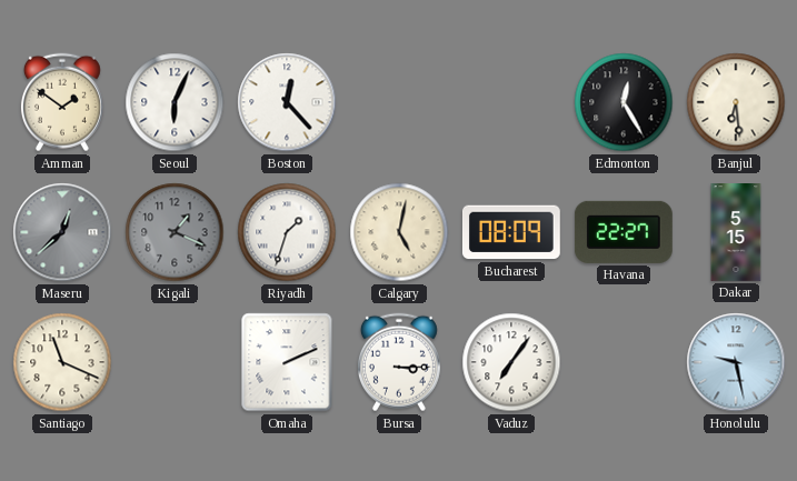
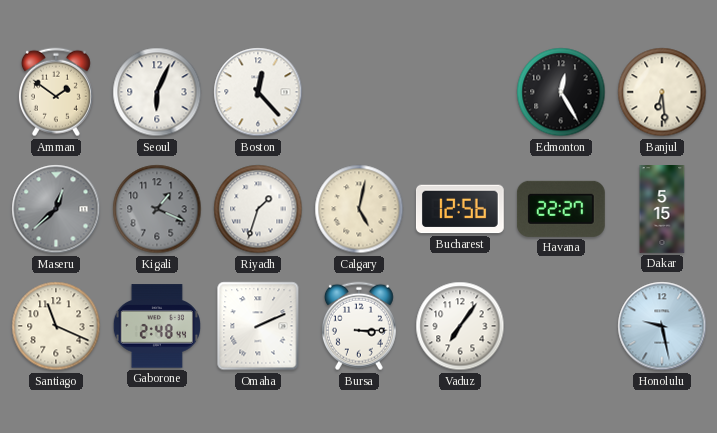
Bucharest: 08:09 -> 12:56
Gaborone: none -> 2:48
